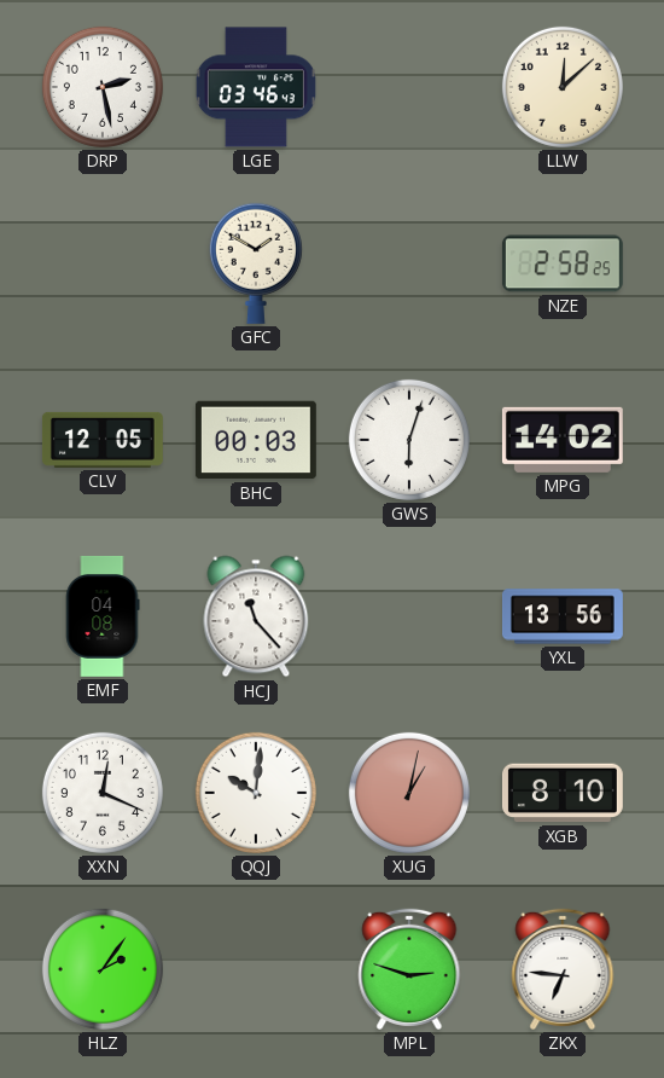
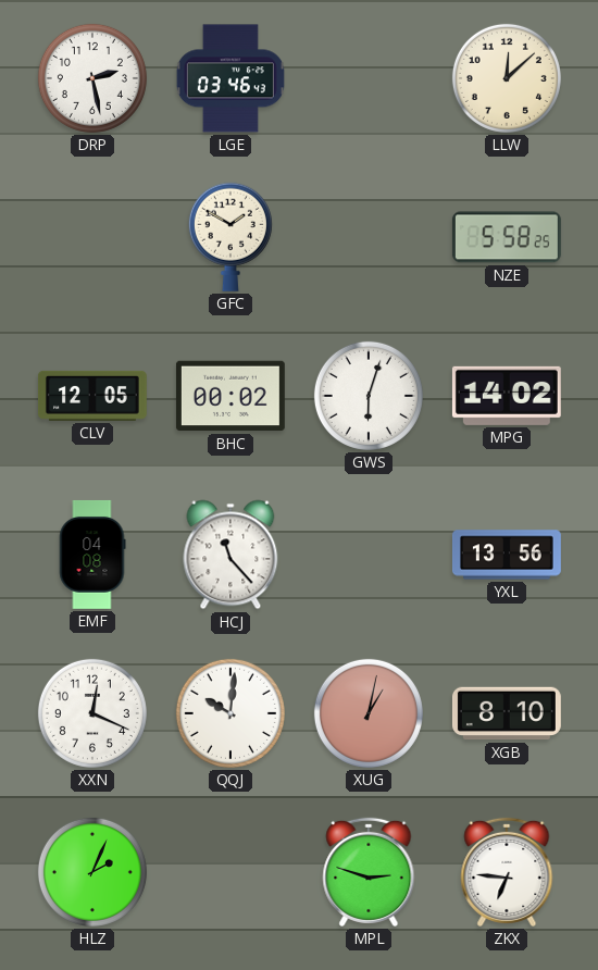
NZE: 2:58 -> 5:58
BHC: 00:03 -> 00:02
HLZ: 2:06 -> 2:04
